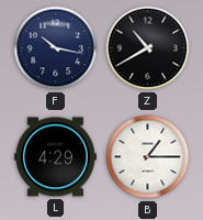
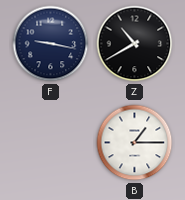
F: 10:17 -> 9:17
L: 4:29 -> none
